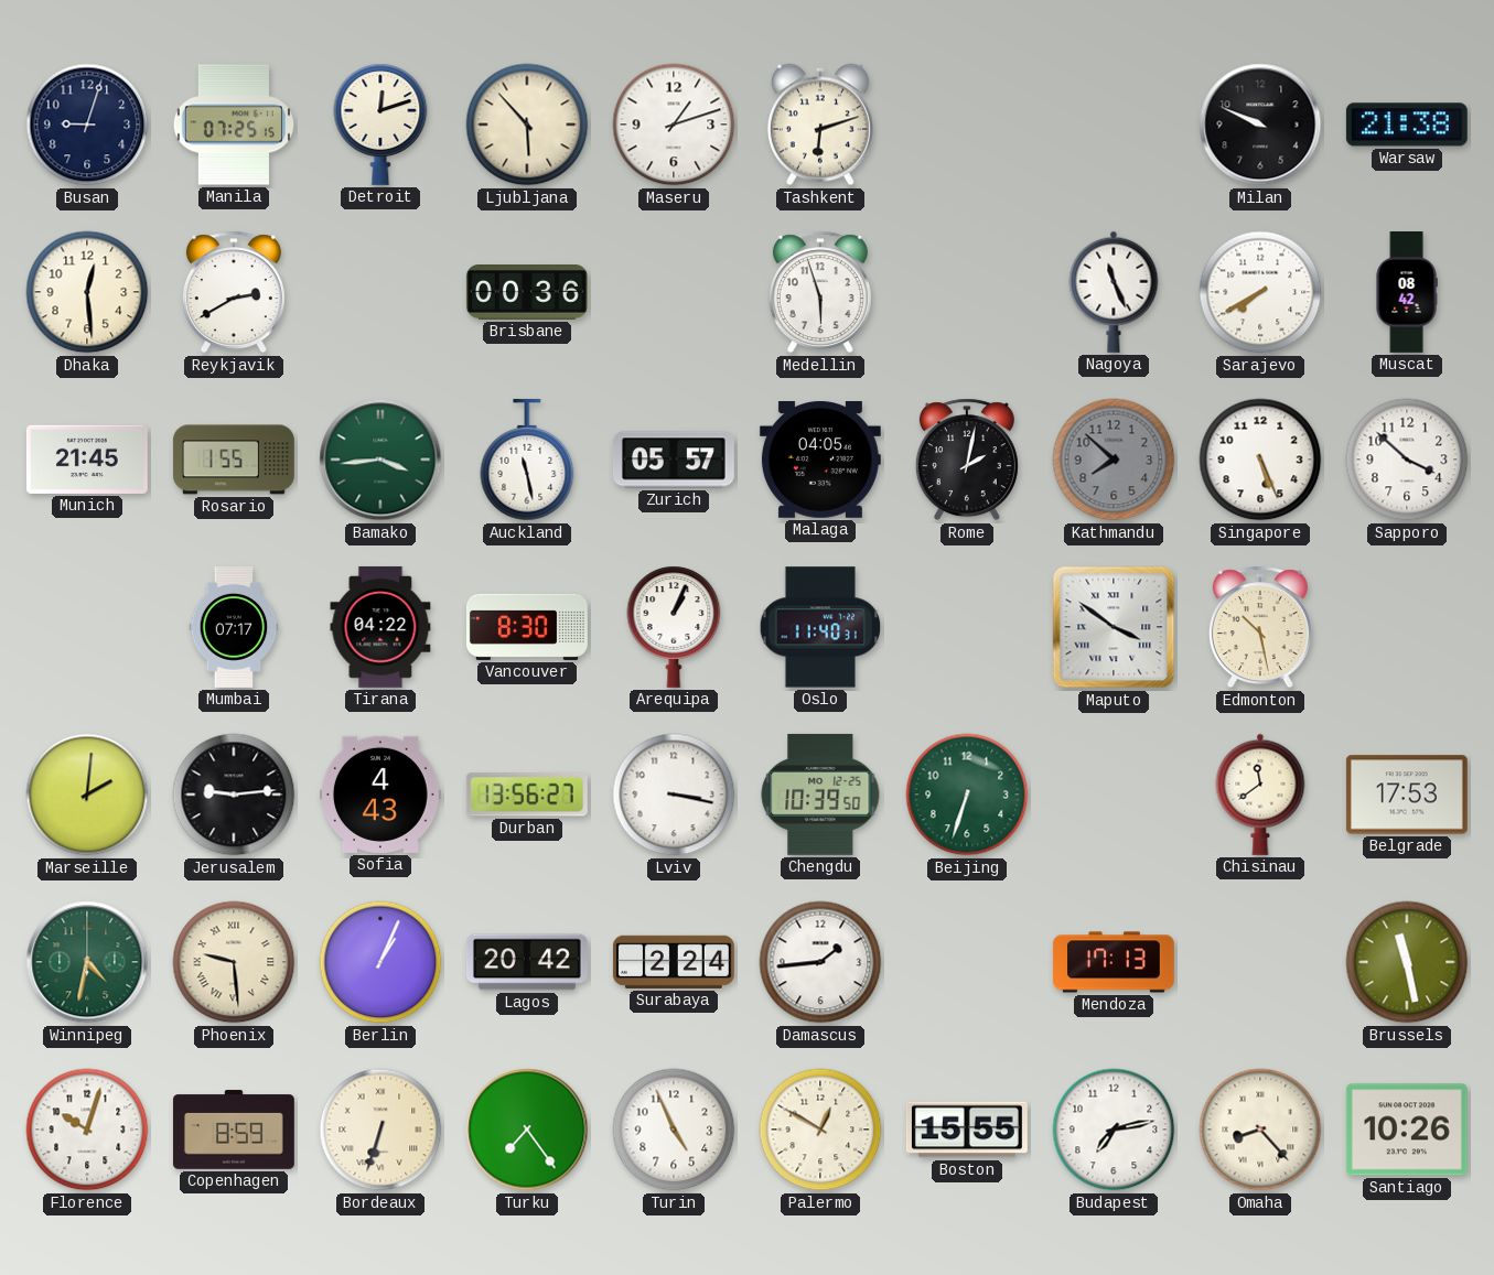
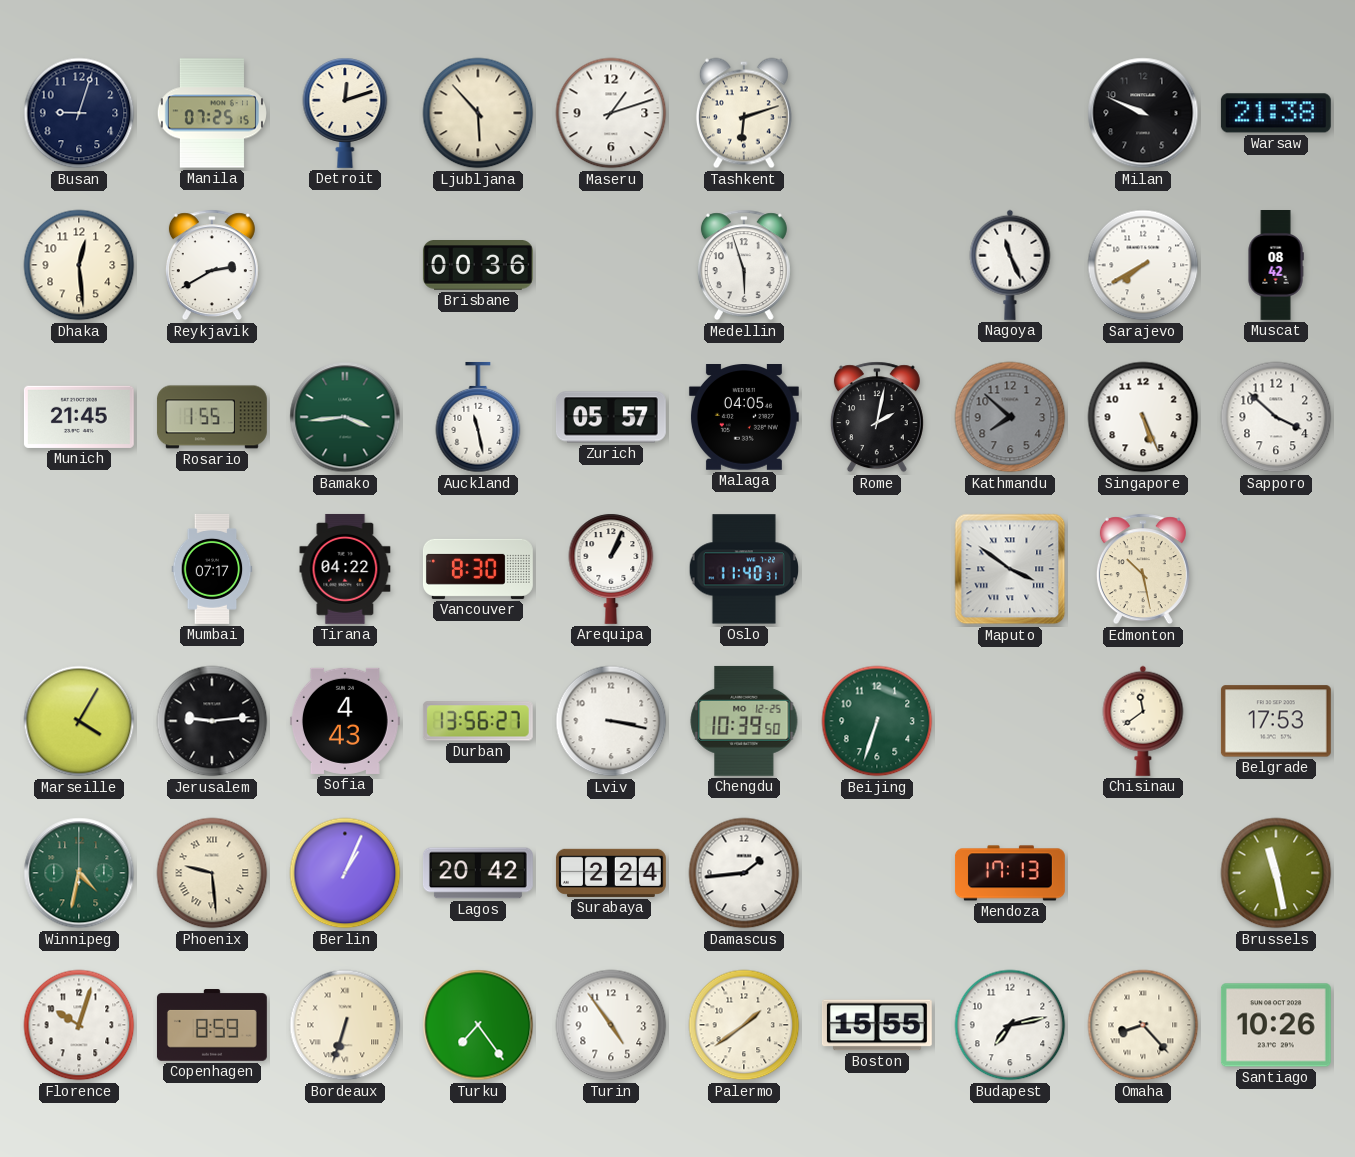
Marseille: 2:01 -> 4:05
Turin: 4:56 -> 4:54
Palermo: 12:50 -> 1:39
